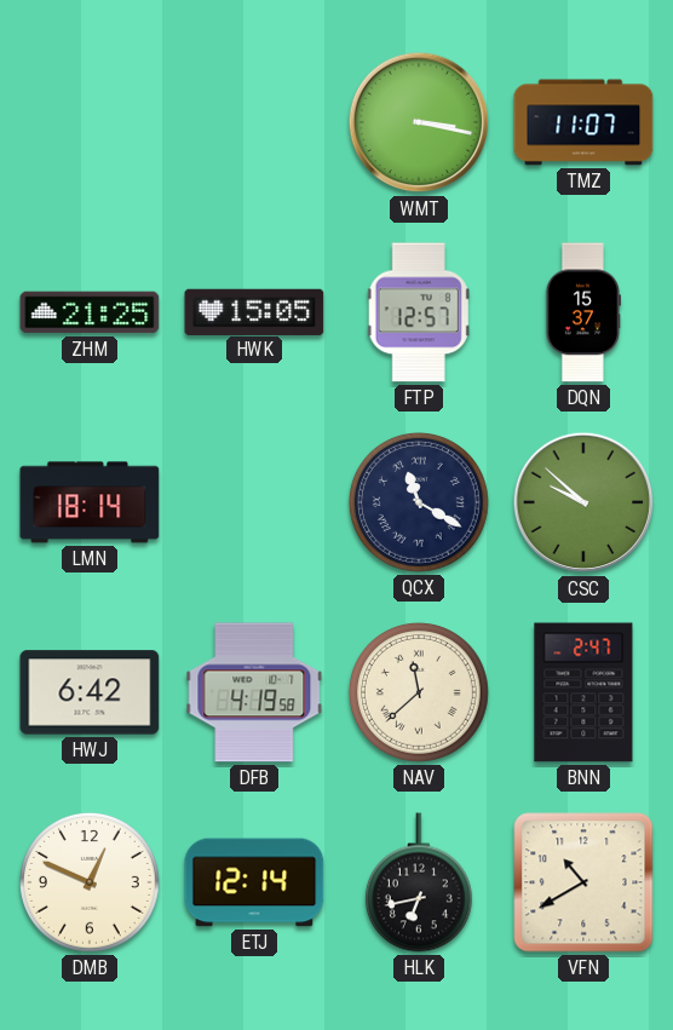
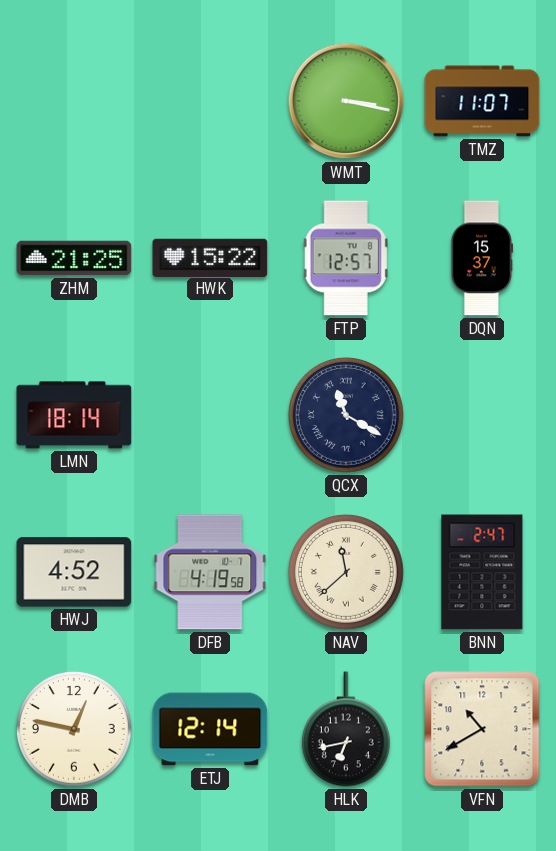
HWK: 15:05 -> 15:22
CSC: 9:52 -> none
HWJ: 6:42 -> 4:52
DMB: 12:49 -> 12:47
